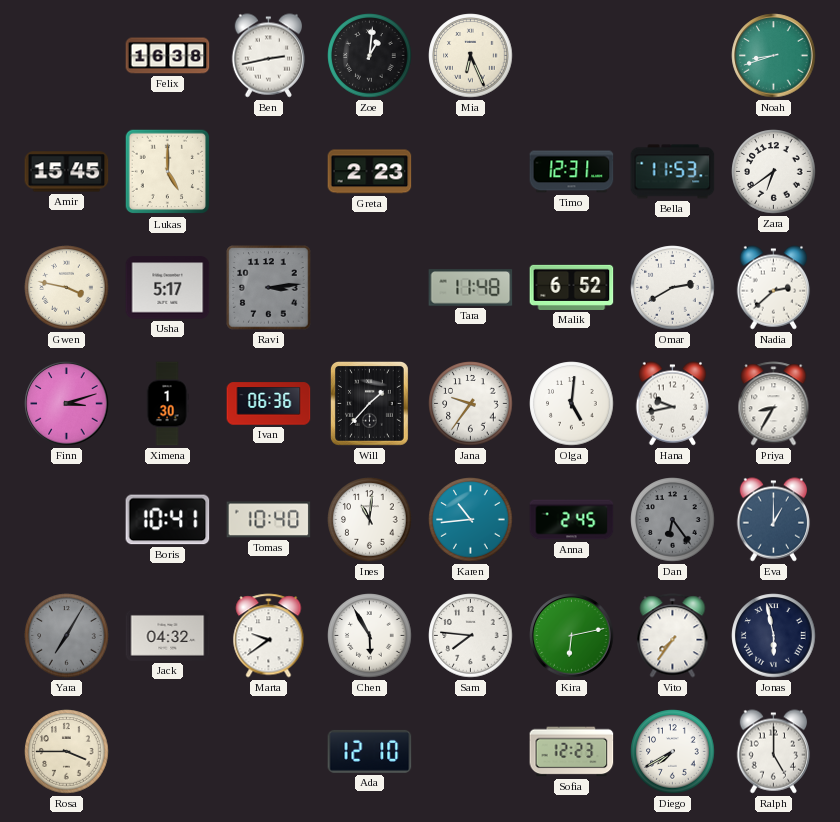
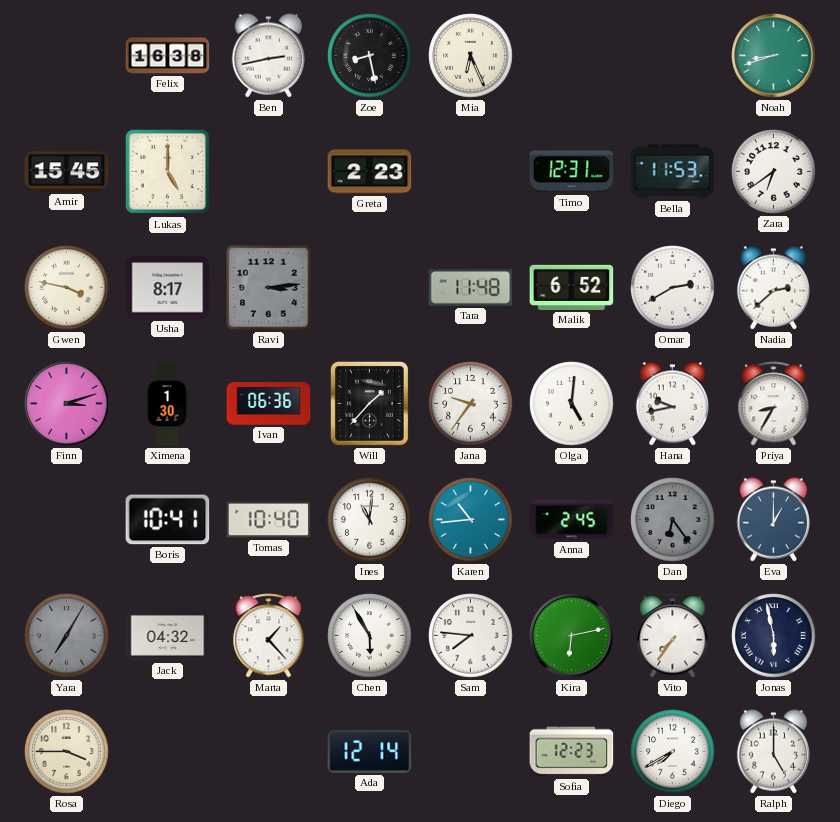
Zoe: 1:01 -> 8:28
Usha: 5:17 -> 8:17
Marta: 9:39 -> 1:23
Ada: 12:10 -> 12:14
